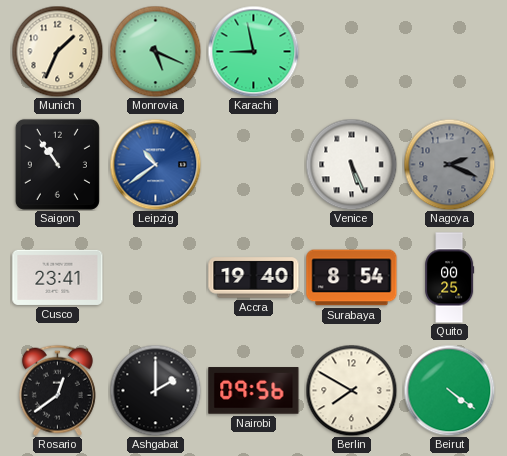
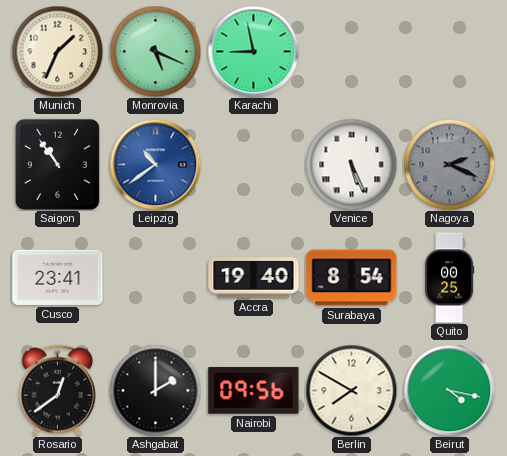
Beirut: 4:21 -> 4:17
